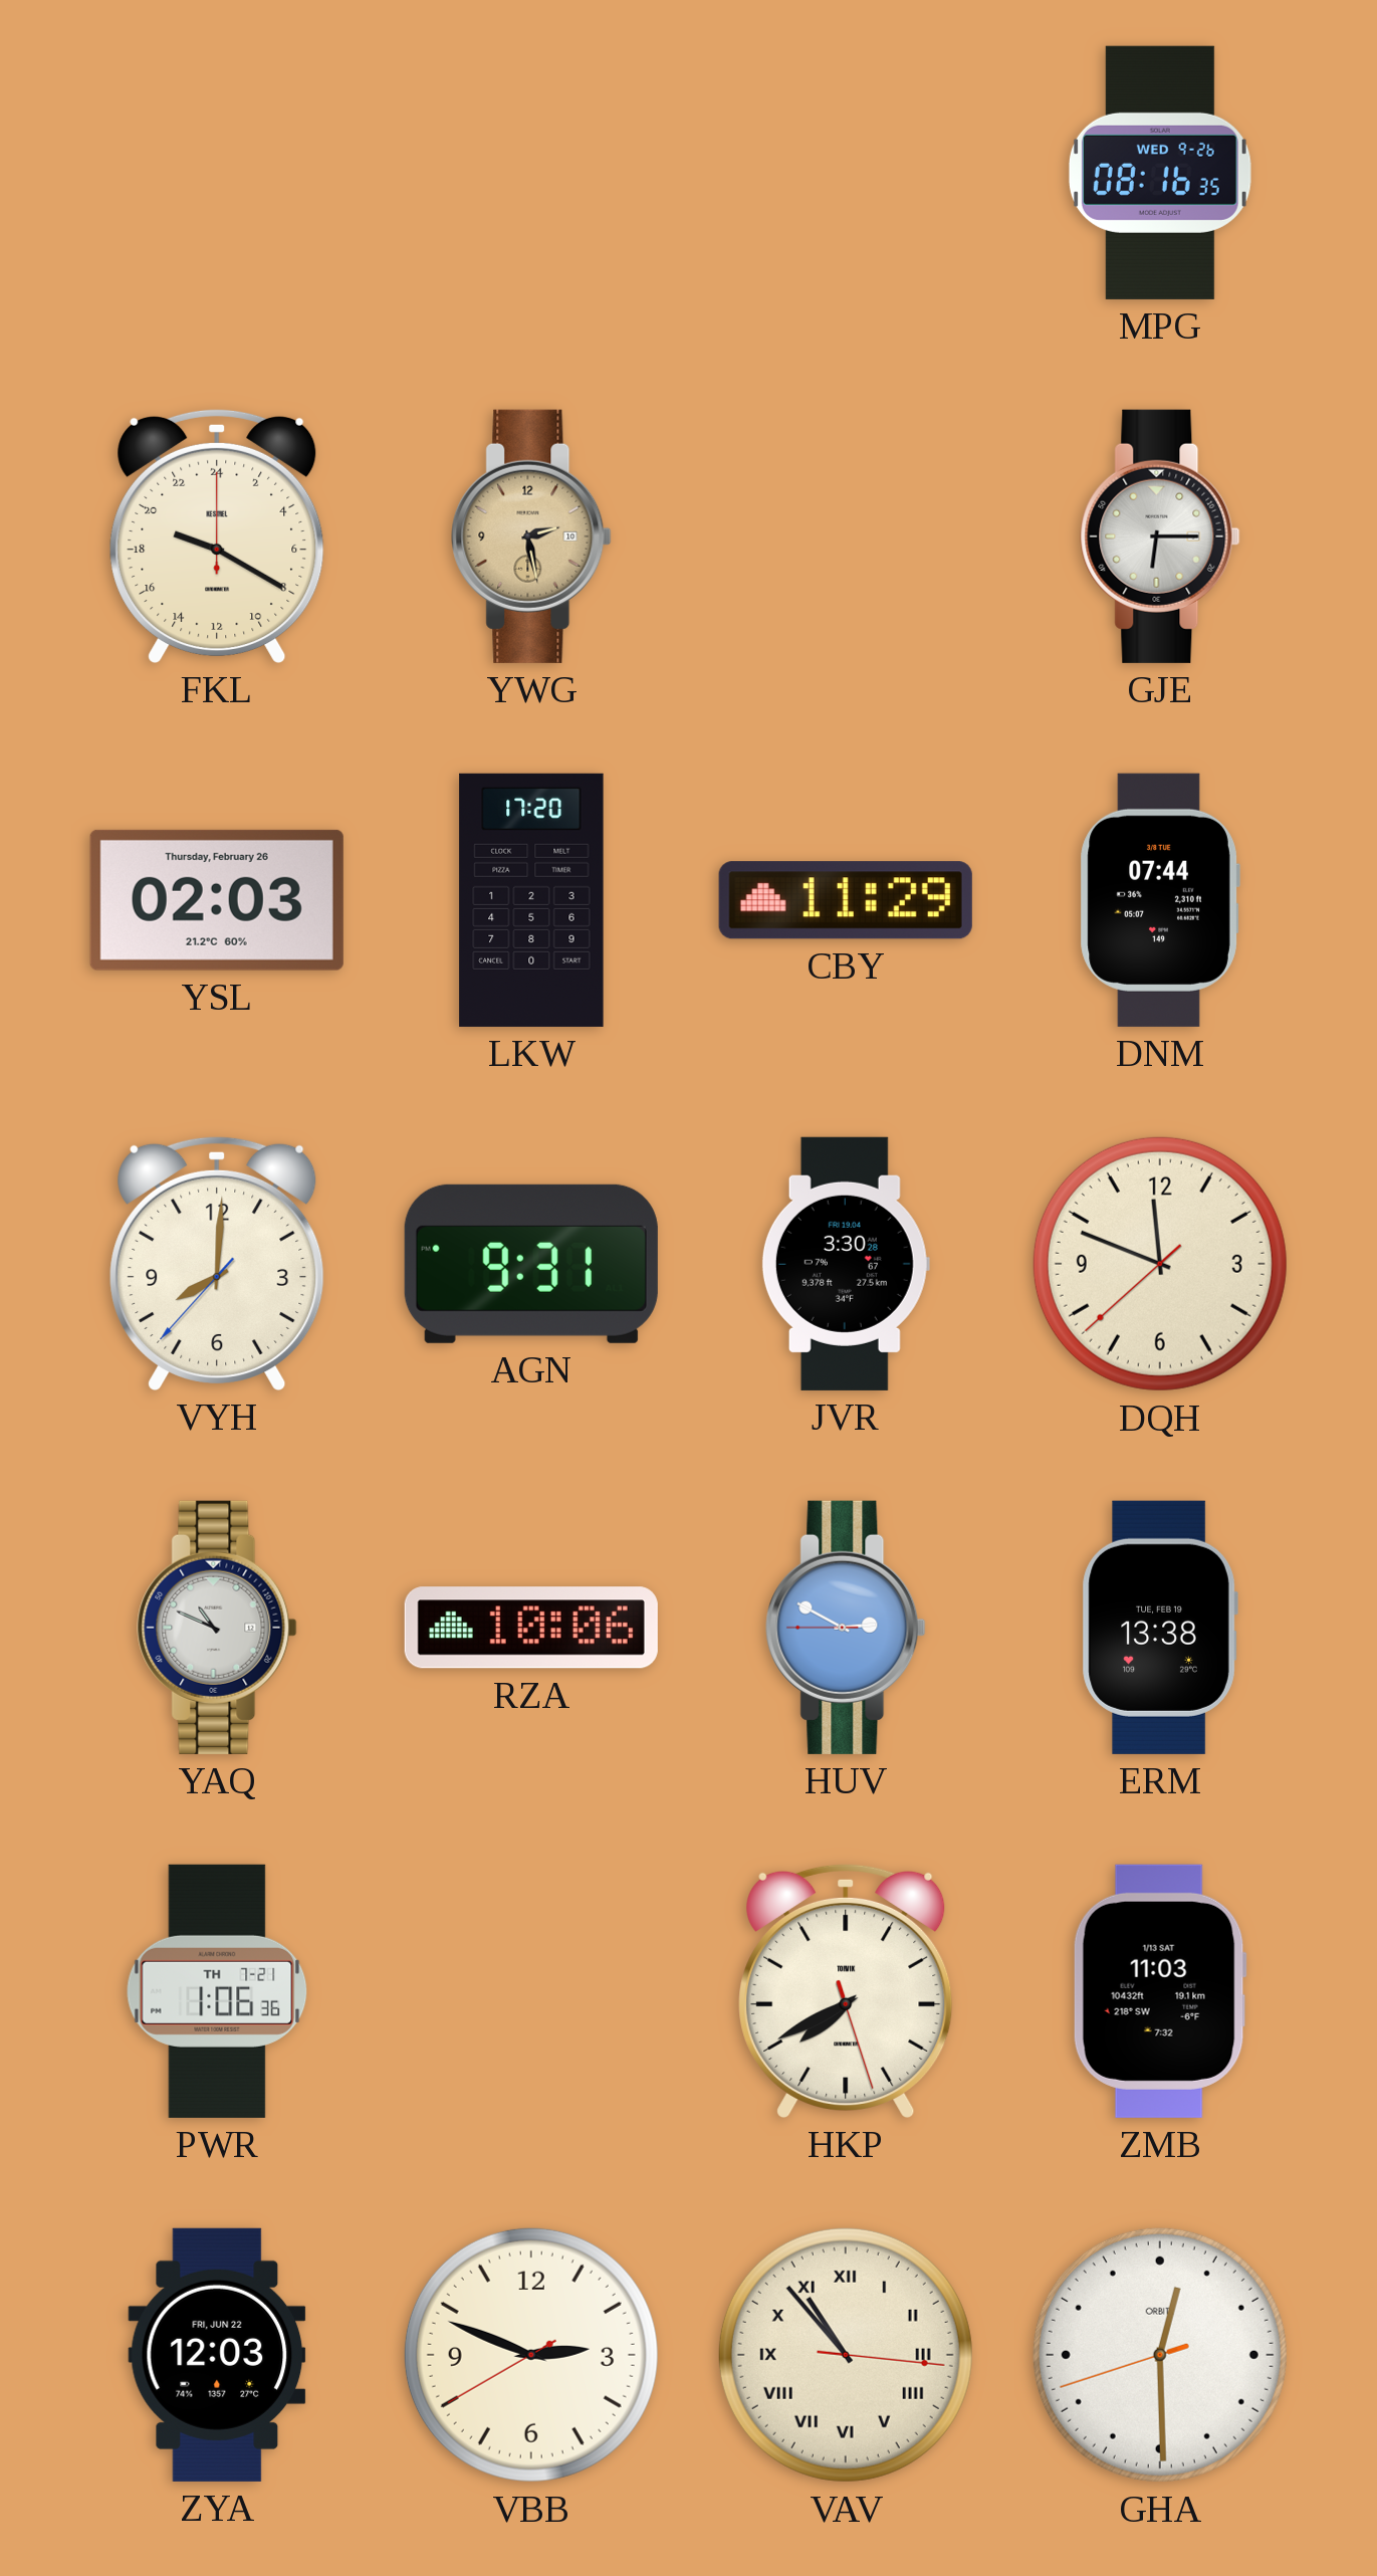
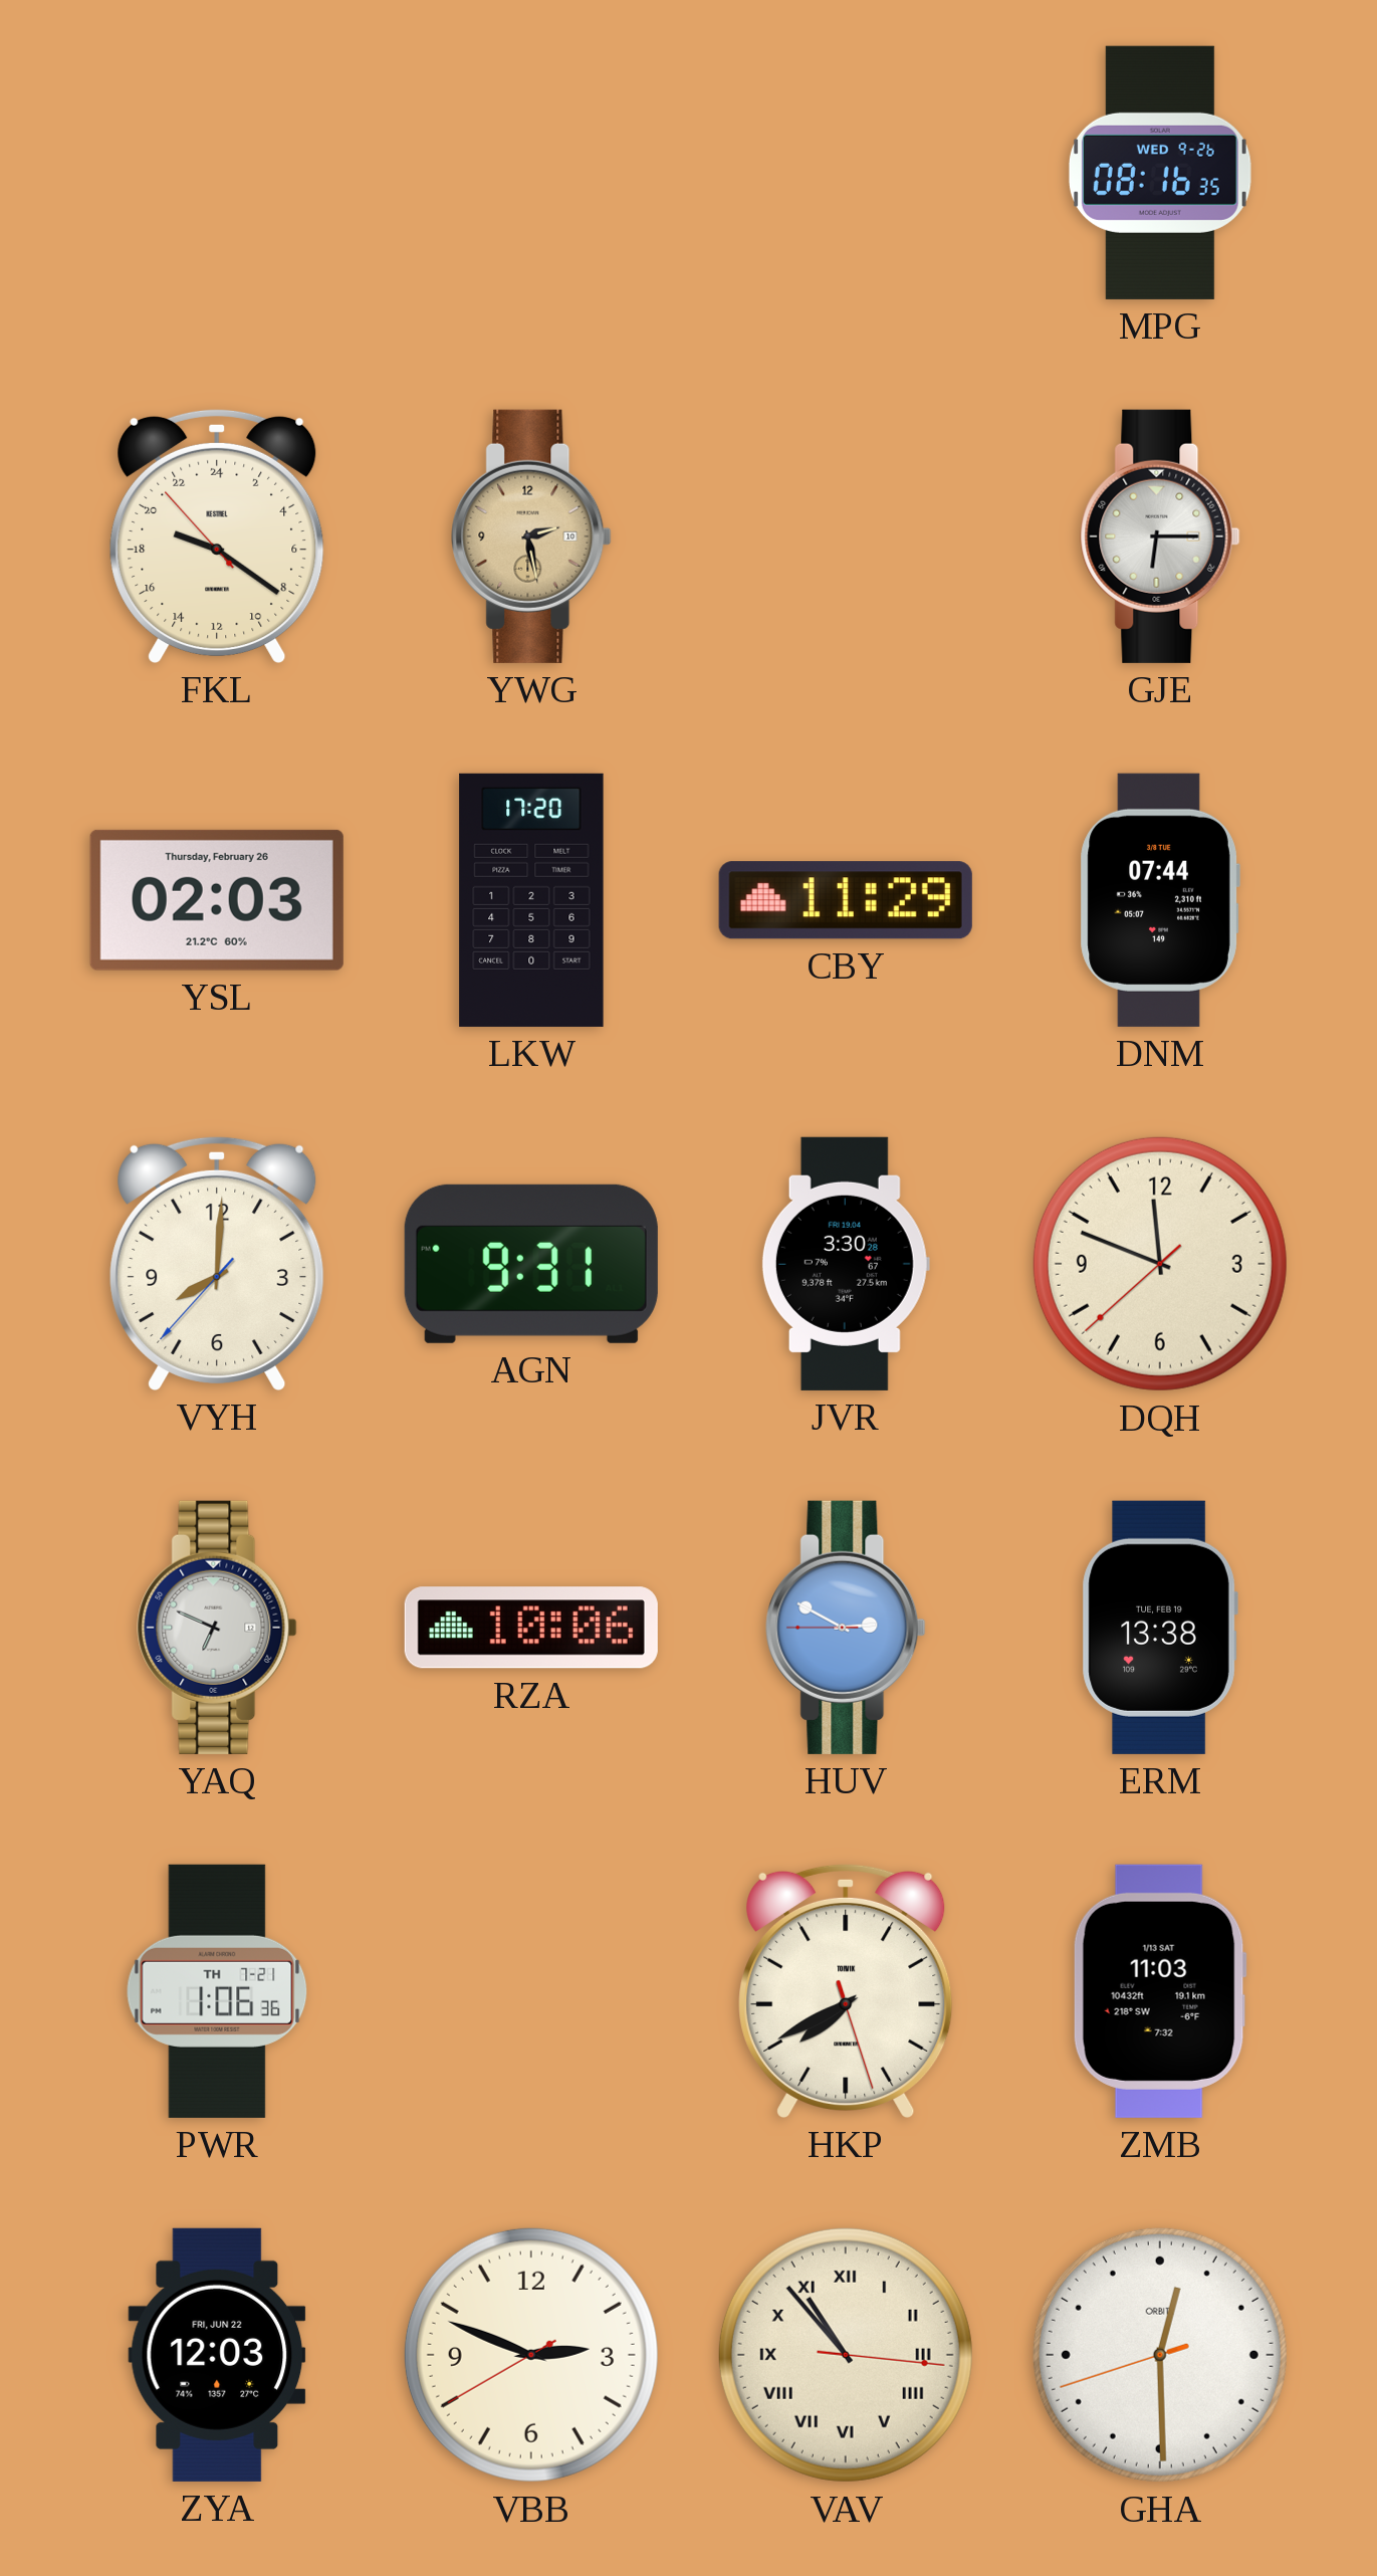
FKL: 19:20:00 -> 19:20:53
YAQ: 10:49 -> 6:49
